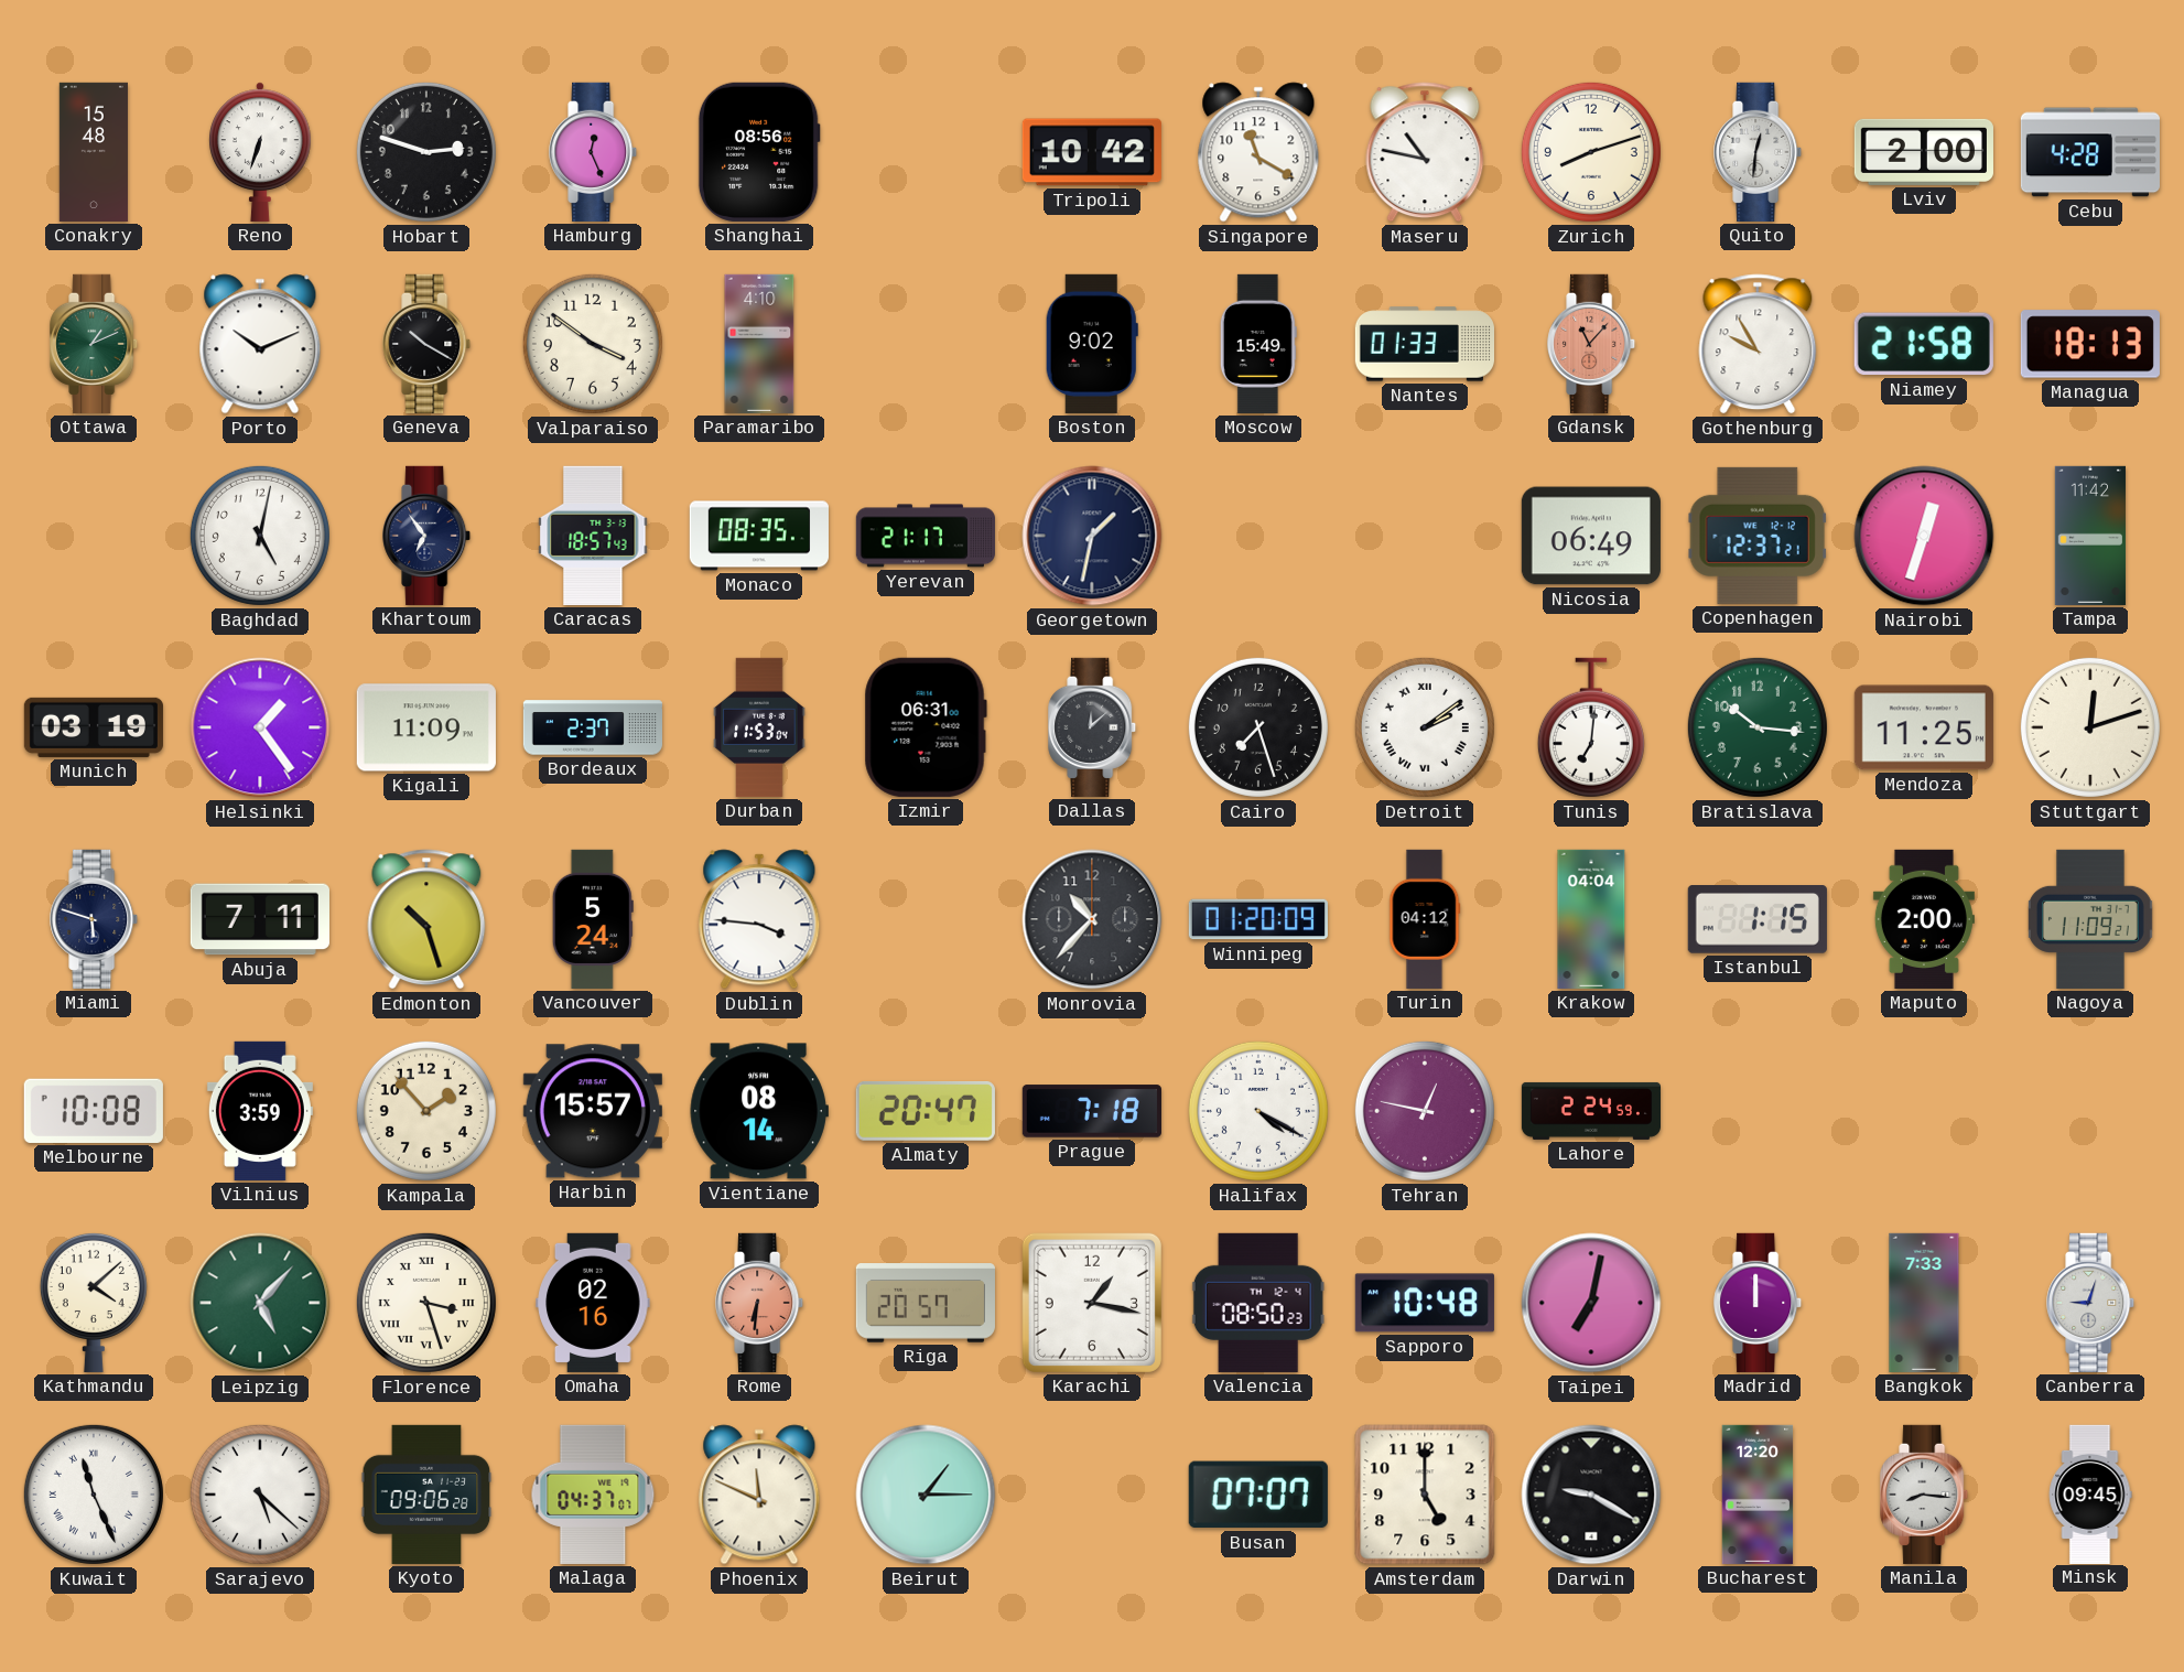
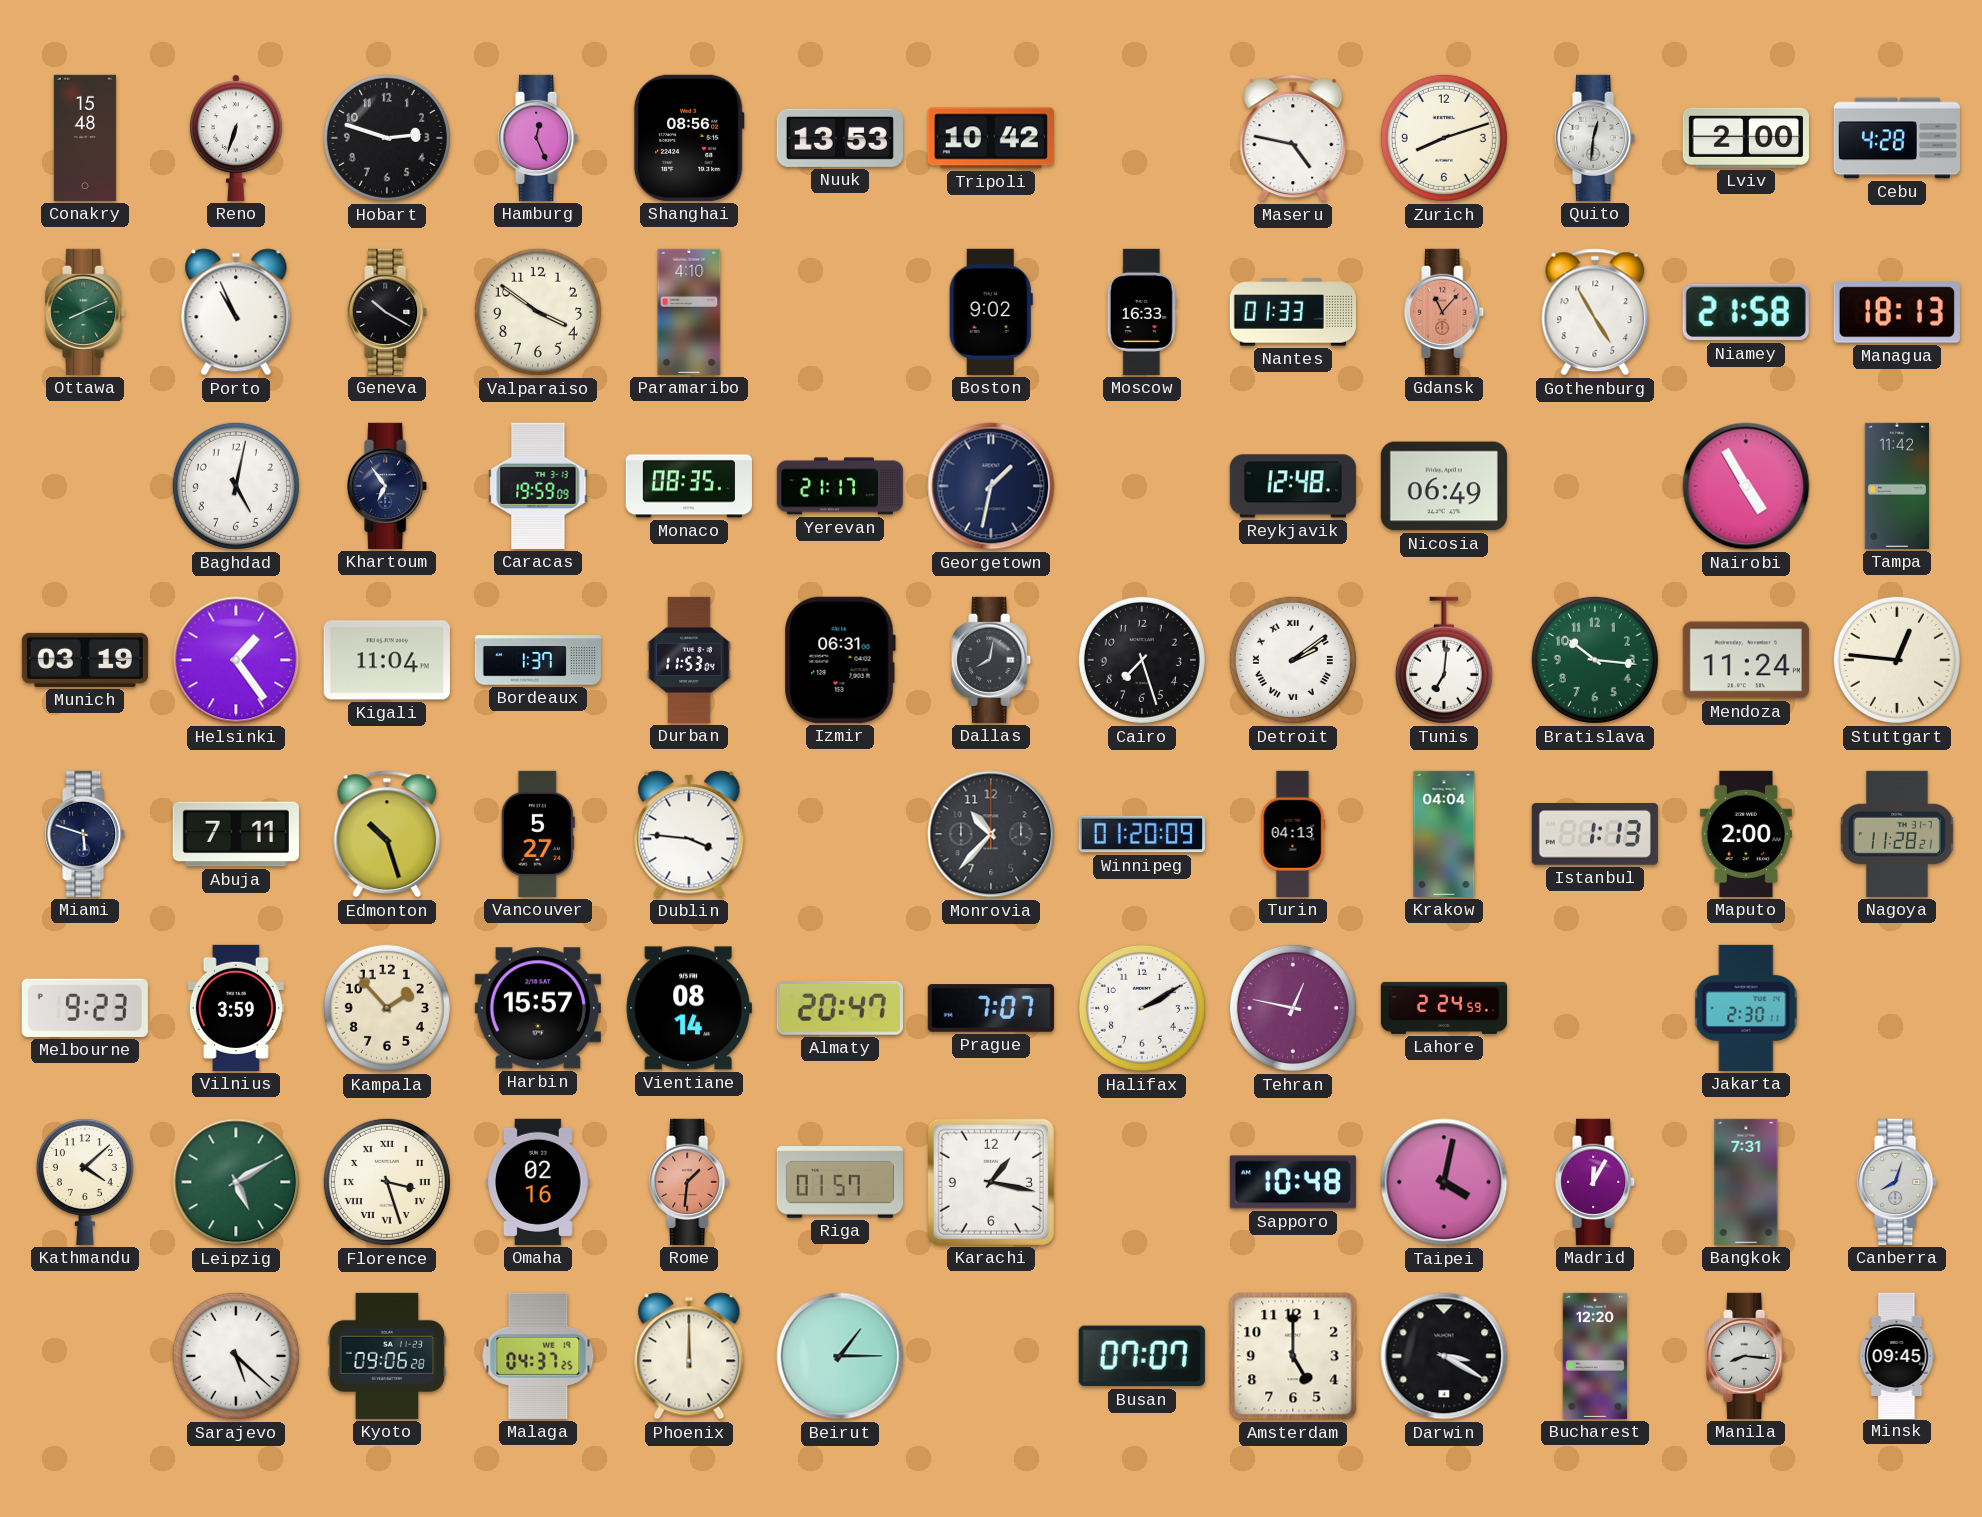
Nuuk: none -> 13:53
Singapore: 11:20 -> none
Maseru: 10:47 -> 4:47
Ottawa: 1:11 -> 8:11
Porto: 10:11 -> 10:56
Moscow: 15:49 -> 16:33
Gothenburg: 9:55 -> 4:55
Caracas: 18:57 -> 19:59
Reykjavik: none -> 12:48
Copenhagen: 12:37 -> none
Nairobi: 12:33 -> 4:55
Kigali: 11:09 -> 11:04
Bordeaux: 2:37 -> 1:37
Dallas: 12:08 -> 8:02
Mendoza: 11:25 -> 11:24
Stuttgart: 12:12 -> 12:46
Vancouver: 5:24 -> 5:27
Turin: 04:12 -> 04:13
Istanbul: 1:15 -> 1:13
Nagoya: 11:09 -> 11:28
Melbourne: 10:08 -> 9:23
Prague: 7:18 -> 7:07
Halifax: 4:20 -> 2:10
Jakarta: none -> 2:30
Leipzig: 5:07 -> 5:10
Rome: 6:31 -> 1:31
Riga: 20:57 -> 01:57
Valencia: 08:50 -> none
Taipei: 7:02 -> 4:02
Madrid: 12:00 -> 12:05
Bangkok: 7:33 -> 7:31
Canberra: 9:03 -> 8:03
Kuwait: 11:26 -> none
Malaga: 04:37:07 -> 04:37:25
Phoenix: 11:49 -> 12:00
Darwin: 9:20 -> 3:20
